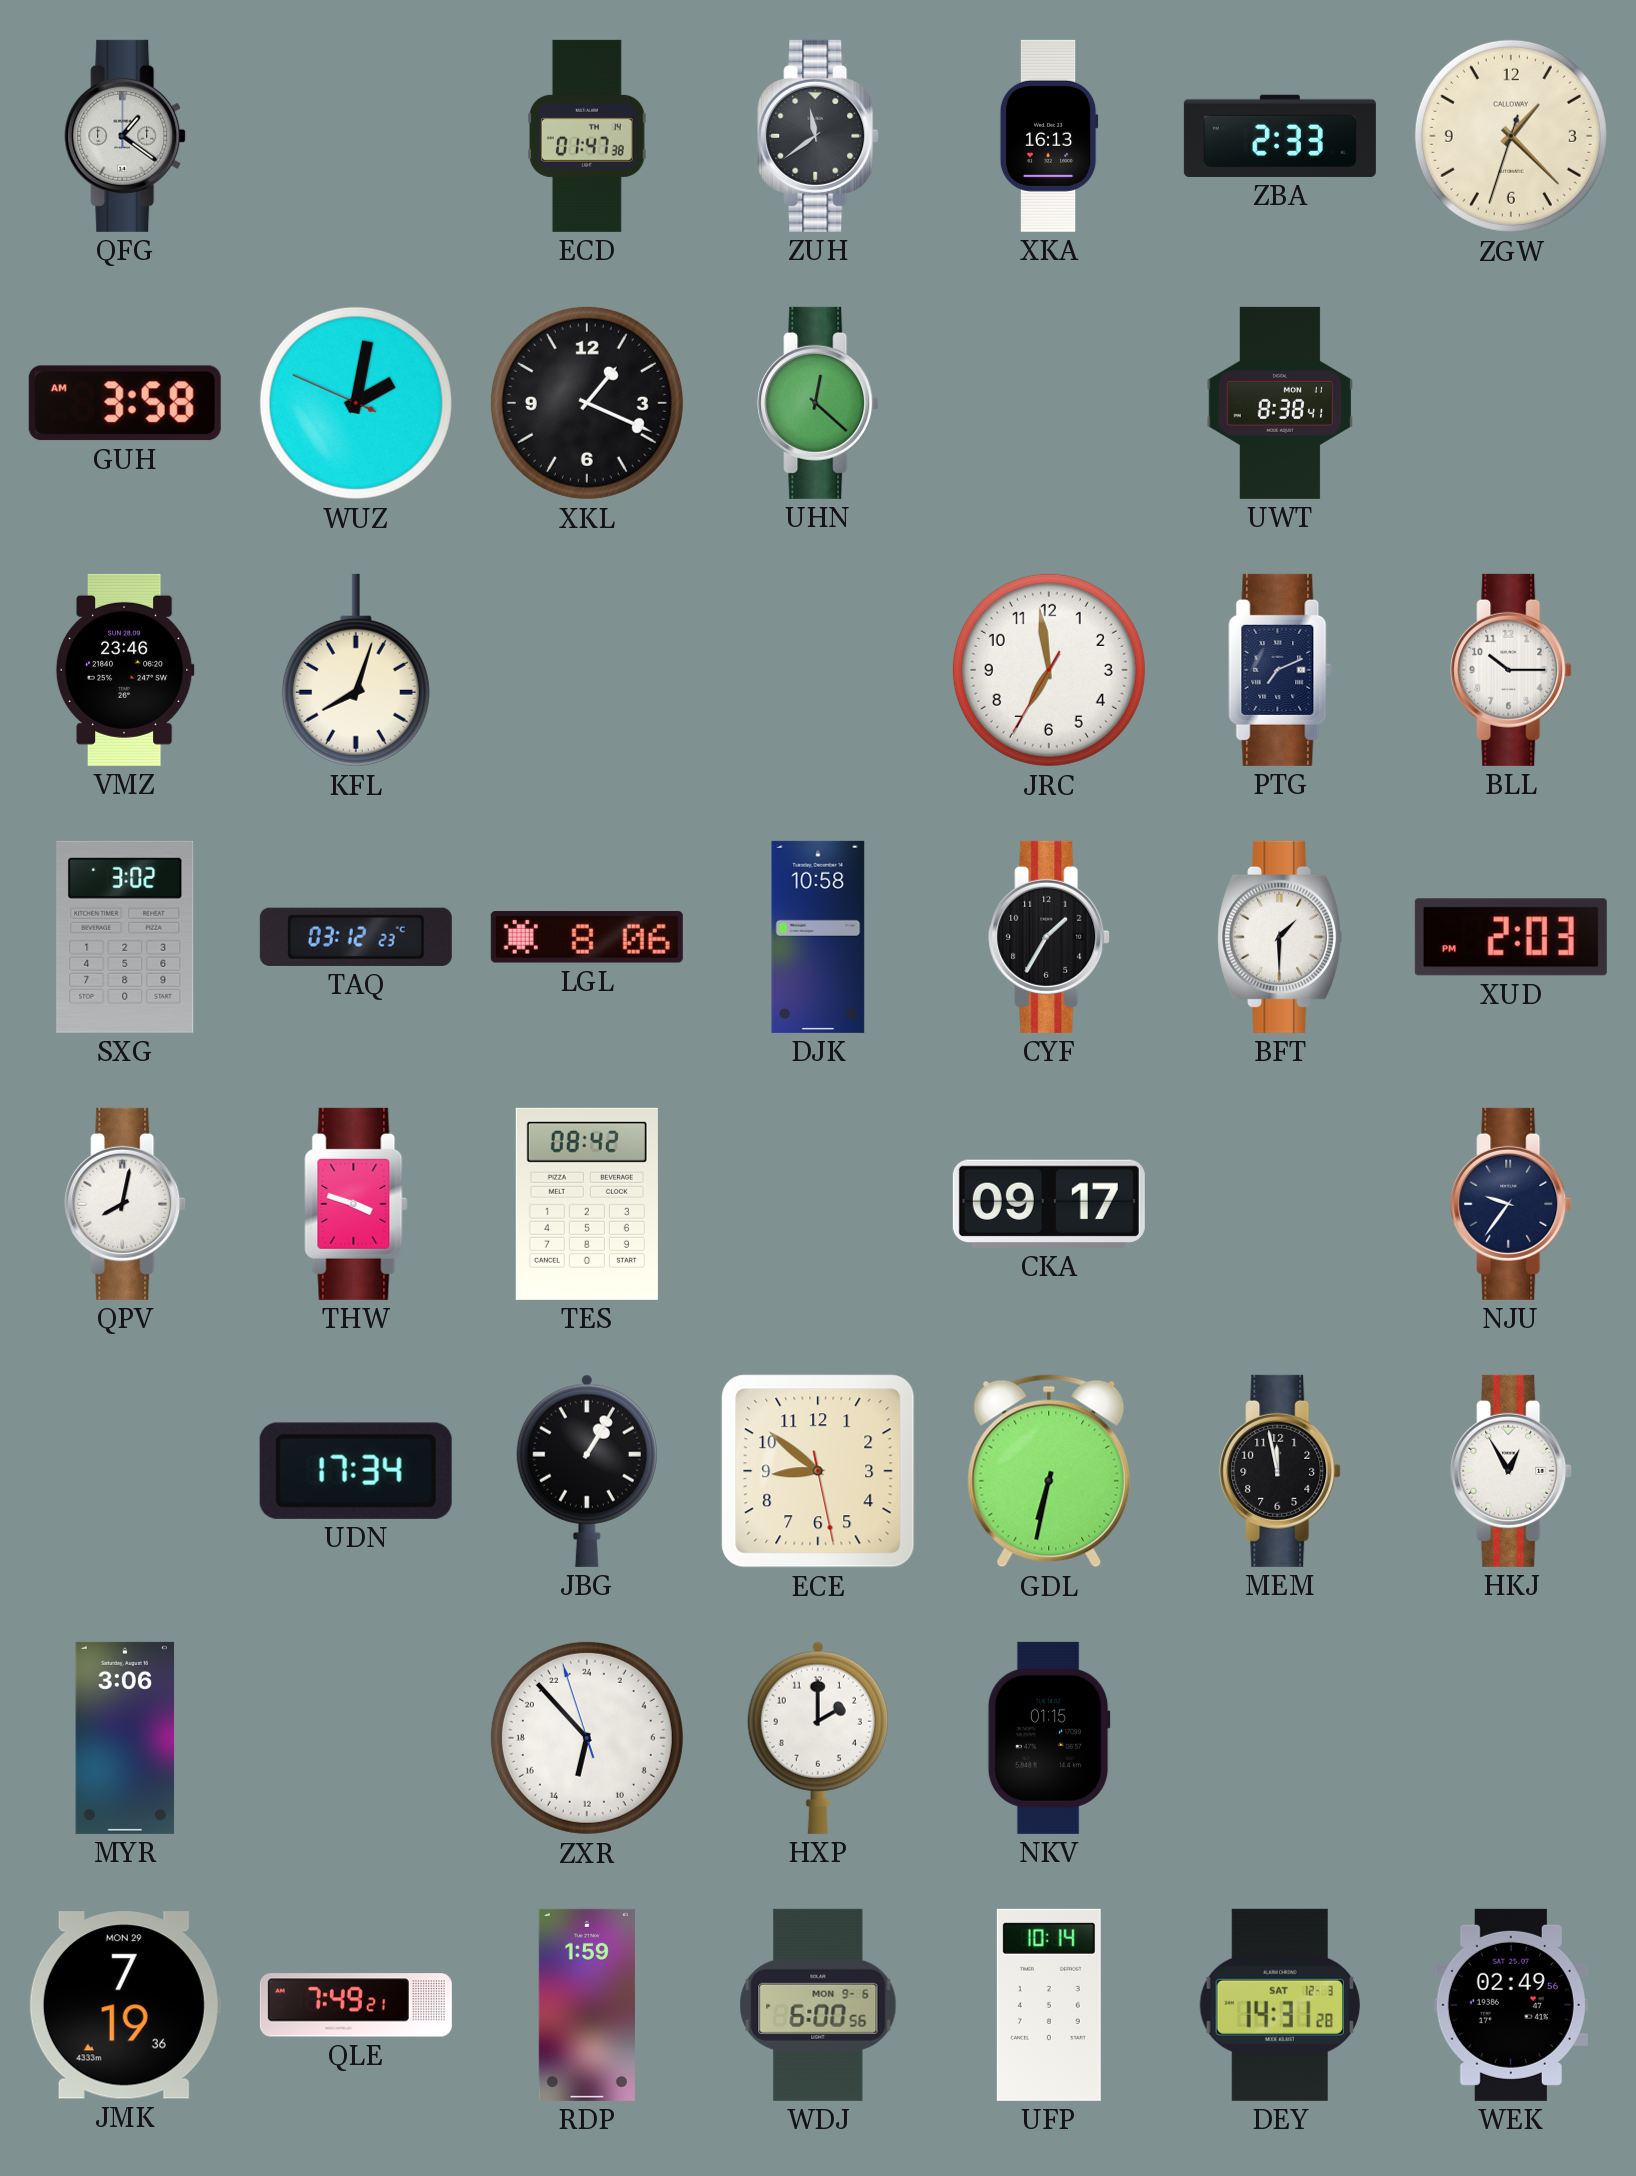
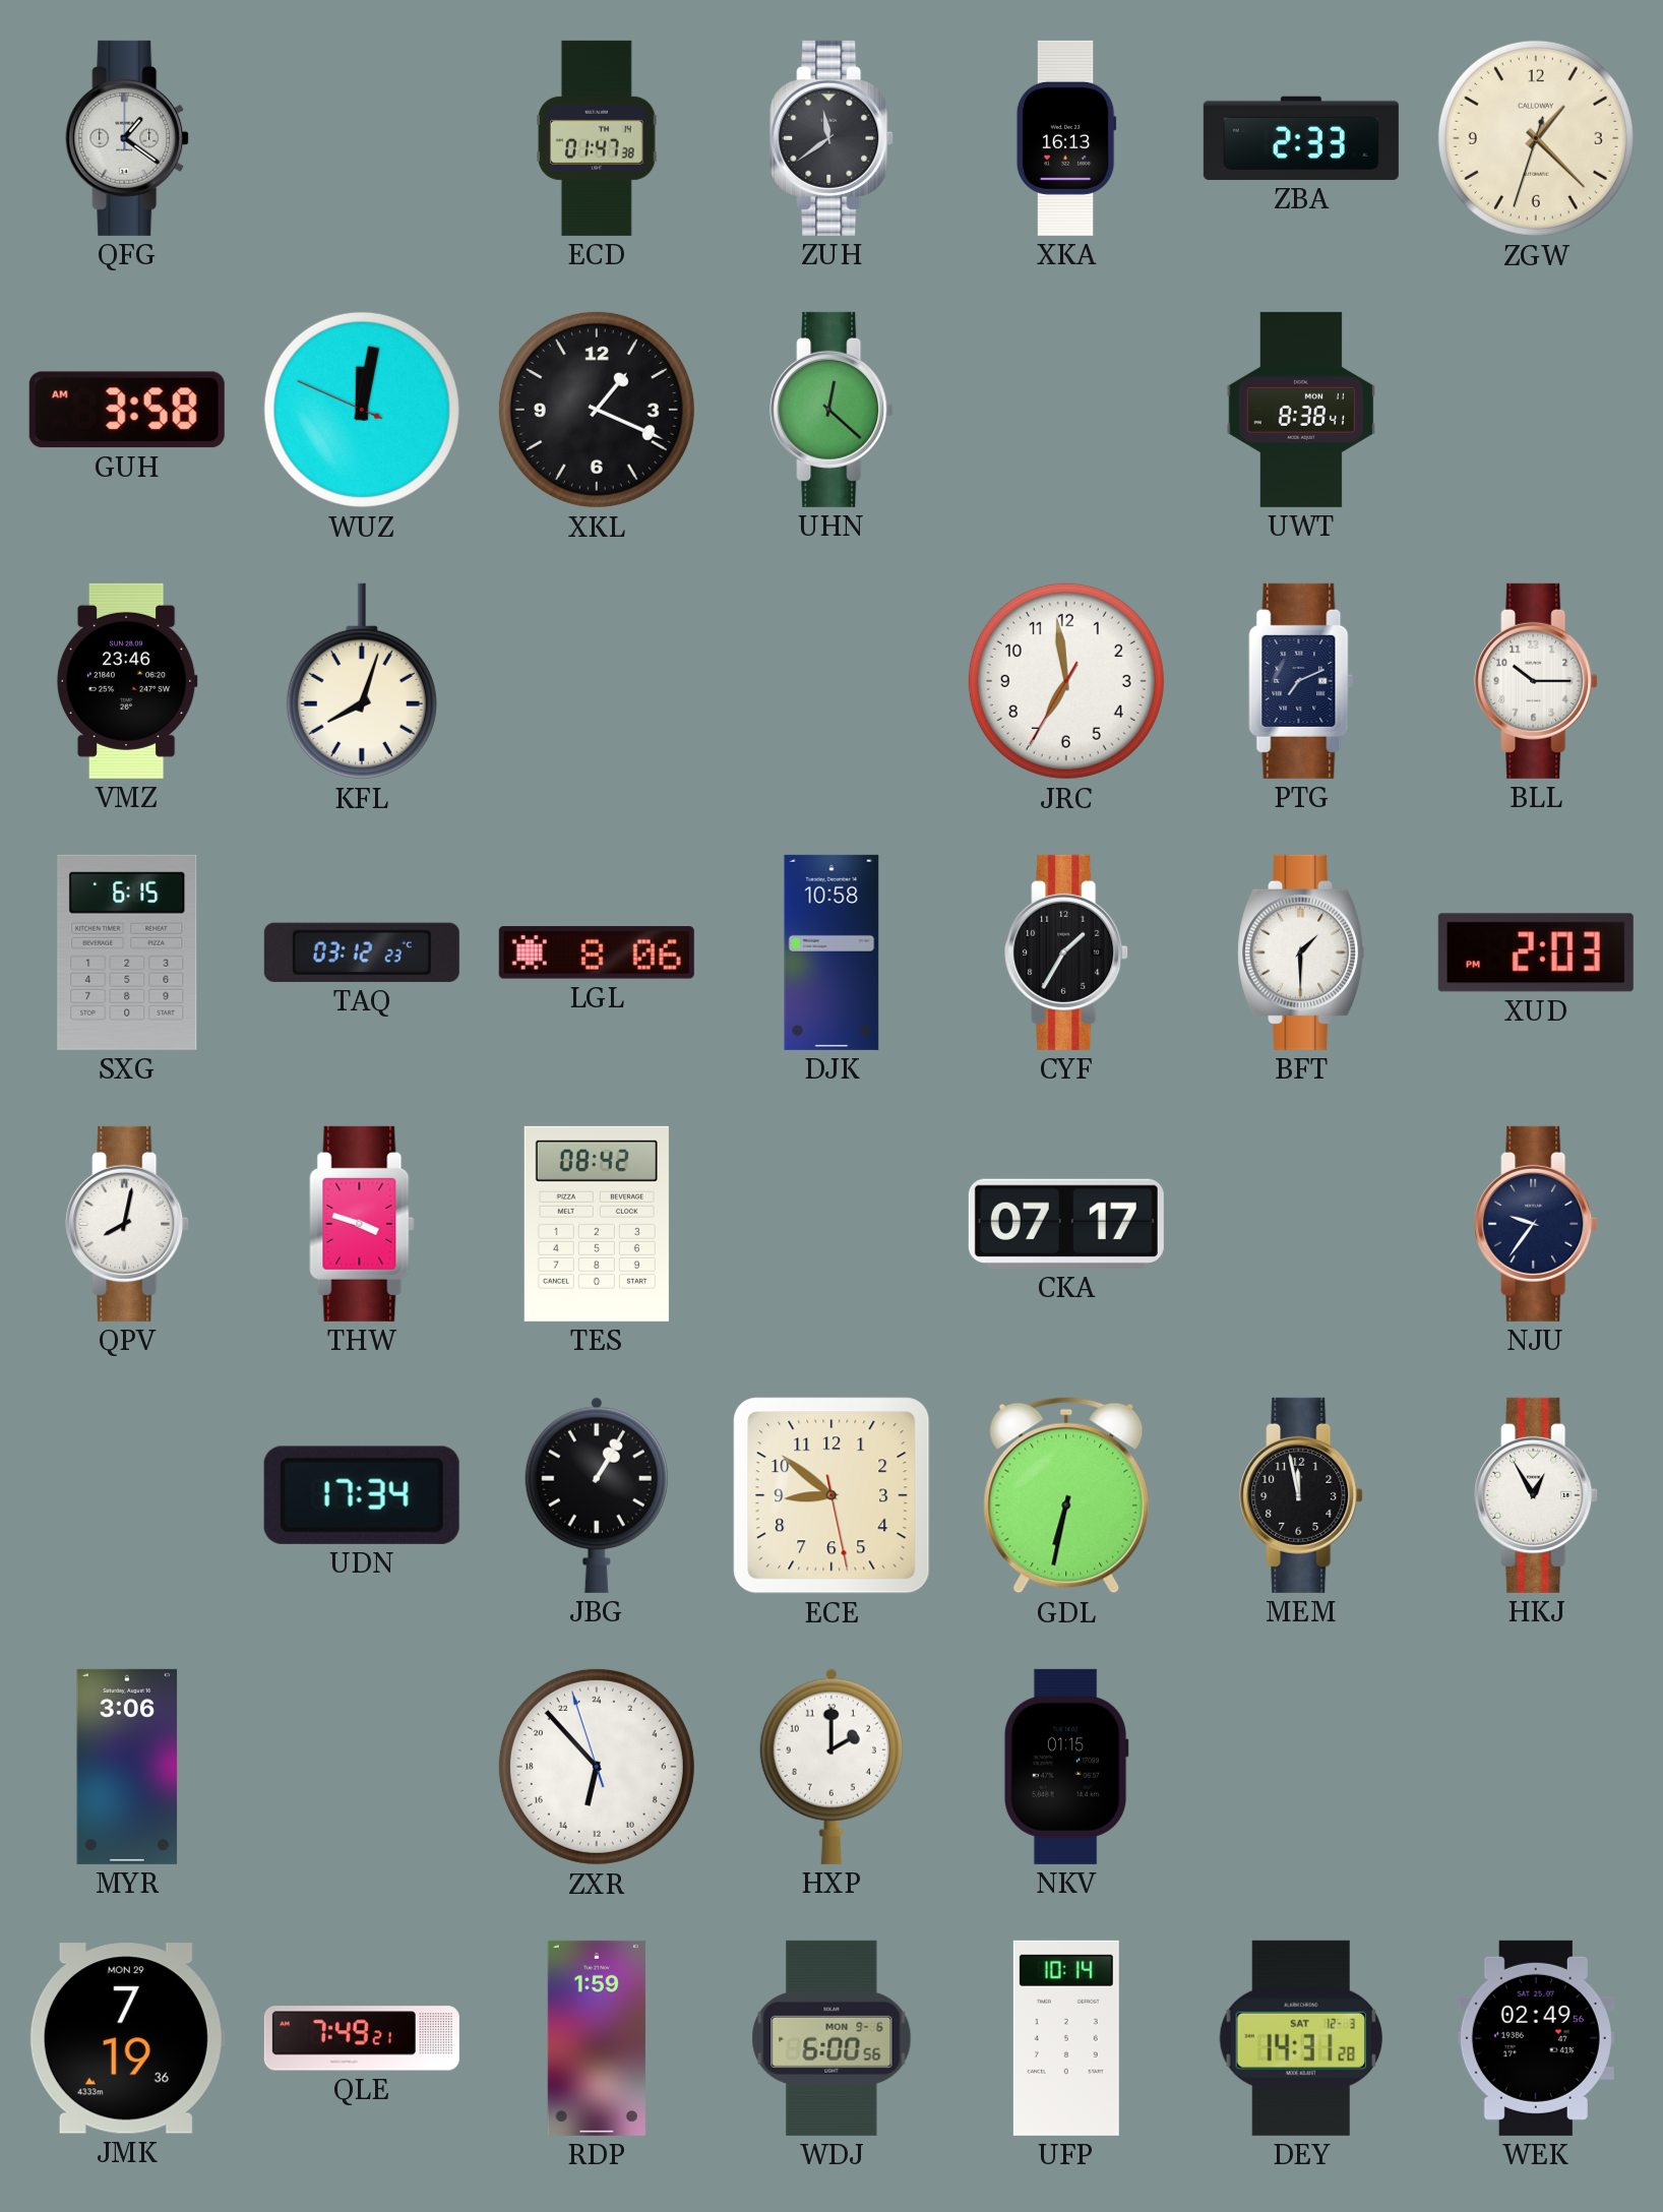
WUZ: 2:01 -> 12:01
SXG: 3:02 -> 6:15
CKA: 09:17 -> 07:17
